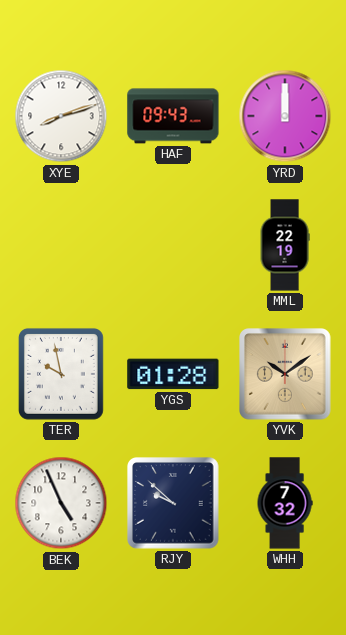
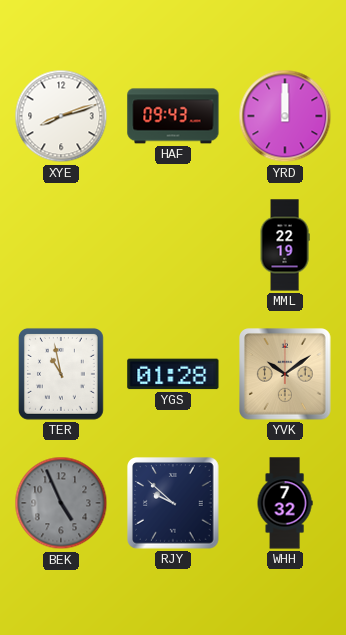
TER: 9:58 -> 10:58
BEK dial: white -> grey
